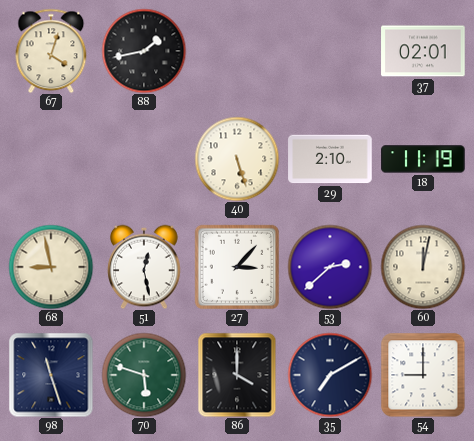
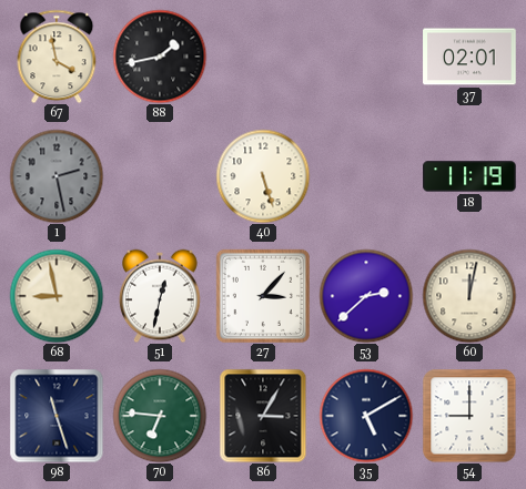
67: 4:03 -> 3:58
1: none -> 2:28
29: 2:10 -> none
51: 12:28 -> 12:32
70: 5:48 -> 6:46
86: 4:00 -> 3:05
35: 7:10 -> 5:10
